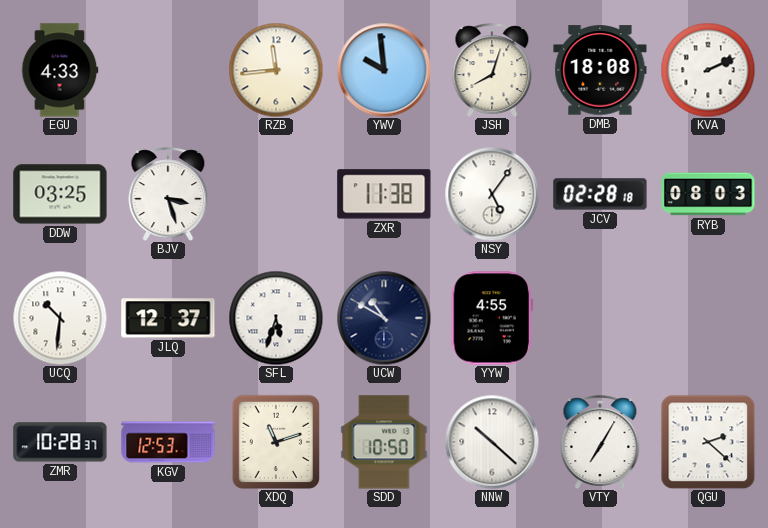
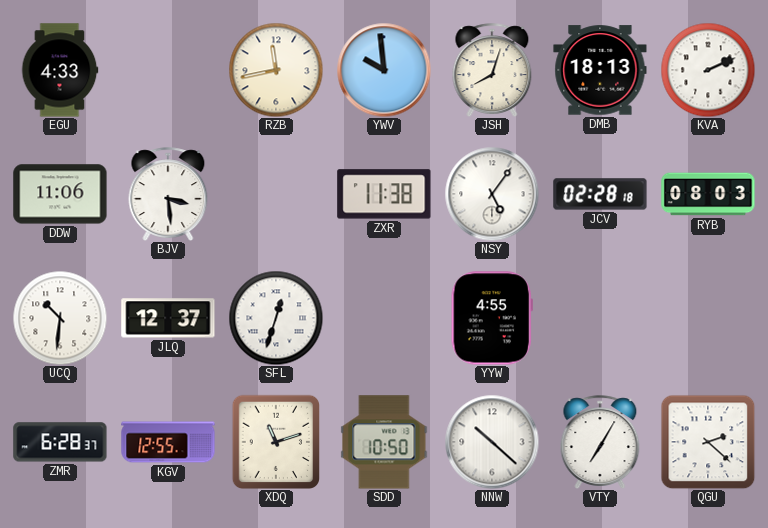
RZB: 11:44 -> 11:43
DMB: 18:08 -> 18:13
DDW: 03:25 -> 11:06
BJV: 3:27 -> 3:29
SFL: 5:33 -> 12:33
UCW: 10:50 -> none
ZMR: 10:28 -> 6:28
KGV: 12:53 -> 12:55
